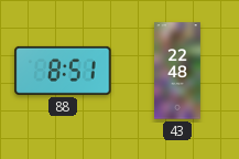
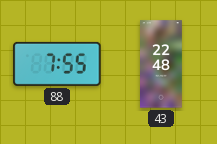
88: 8:51 -> 7:55
